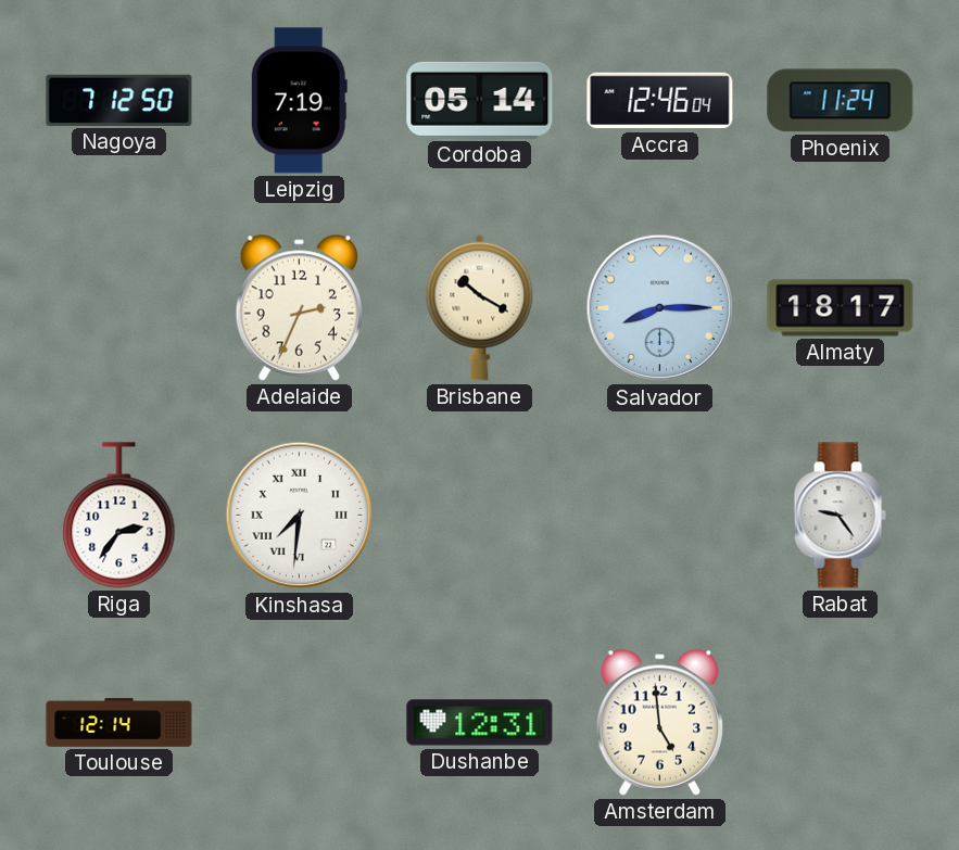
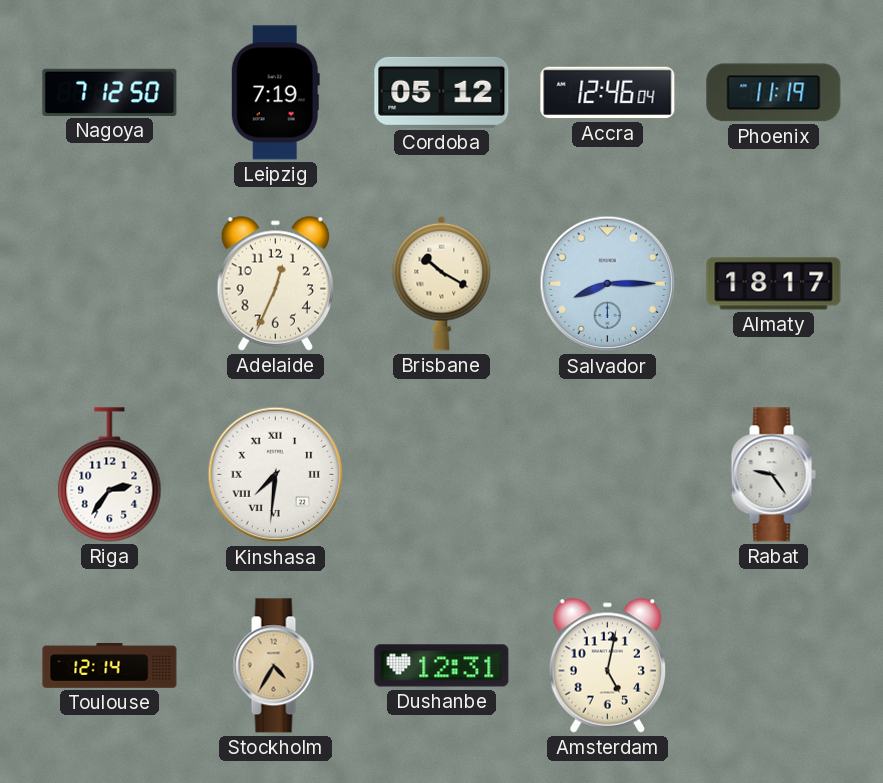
Cordoba: 05:14 -> 05:12
Phoenix: 11:24 -> 11:19
Adelaide: 2:34 -> 12:34
Stockholm: none -> 4:35
Amsterdam: 4:59 -> 5:02
